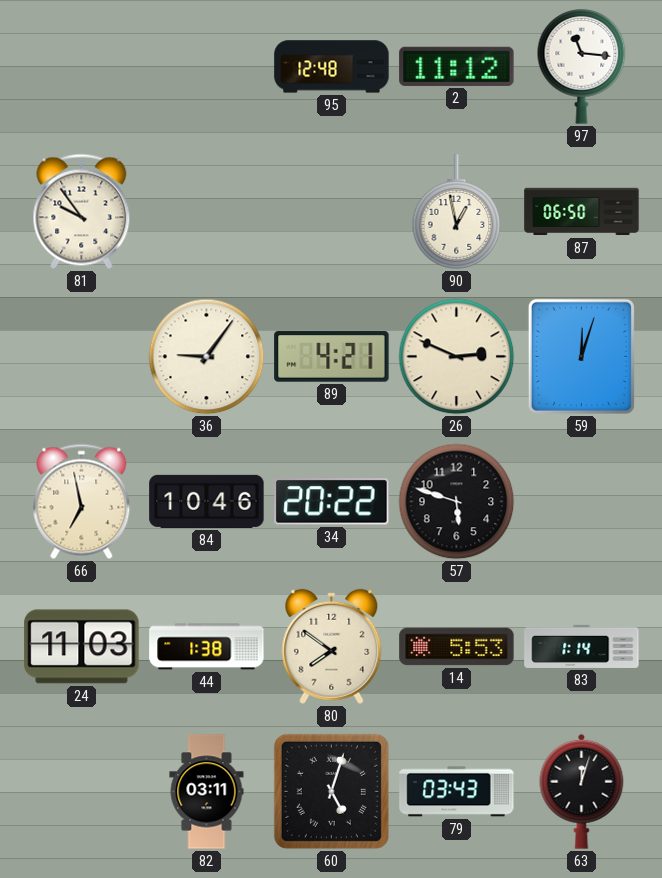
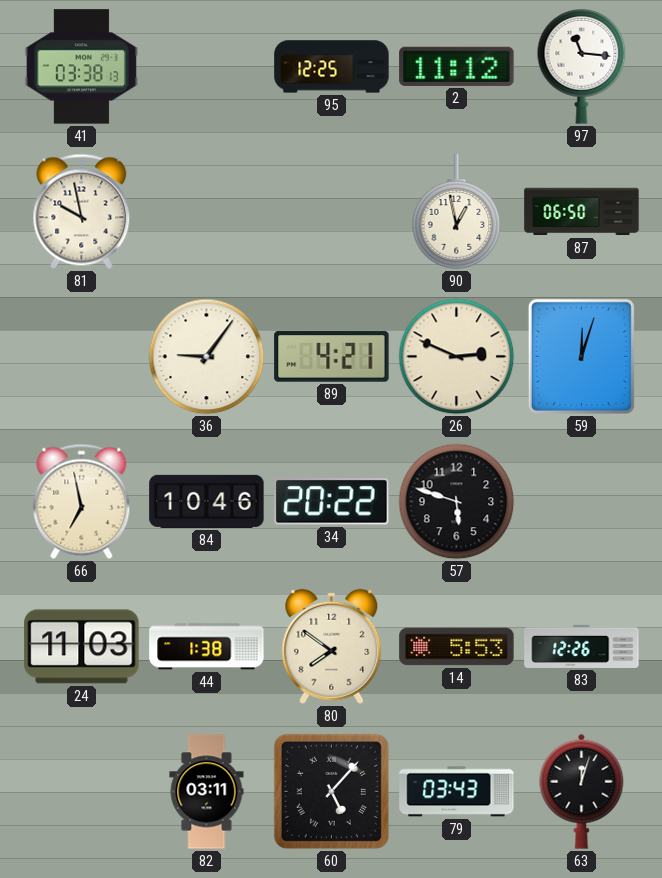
41: none -> 03:38
95: 12:48 -> 12:25
81: 9:54 -> 9:58
83: 1:14 -> 12:26
60: 5:03 -> 5:07
